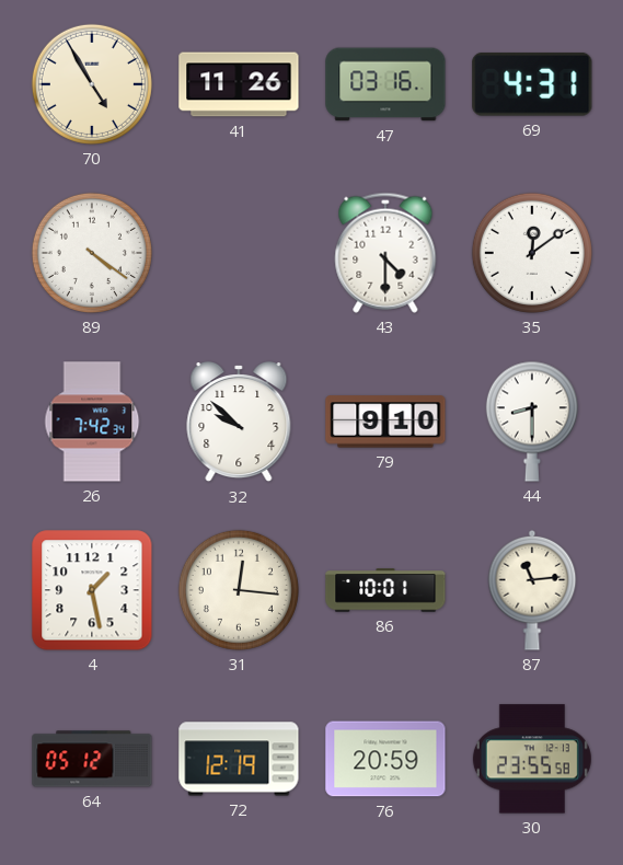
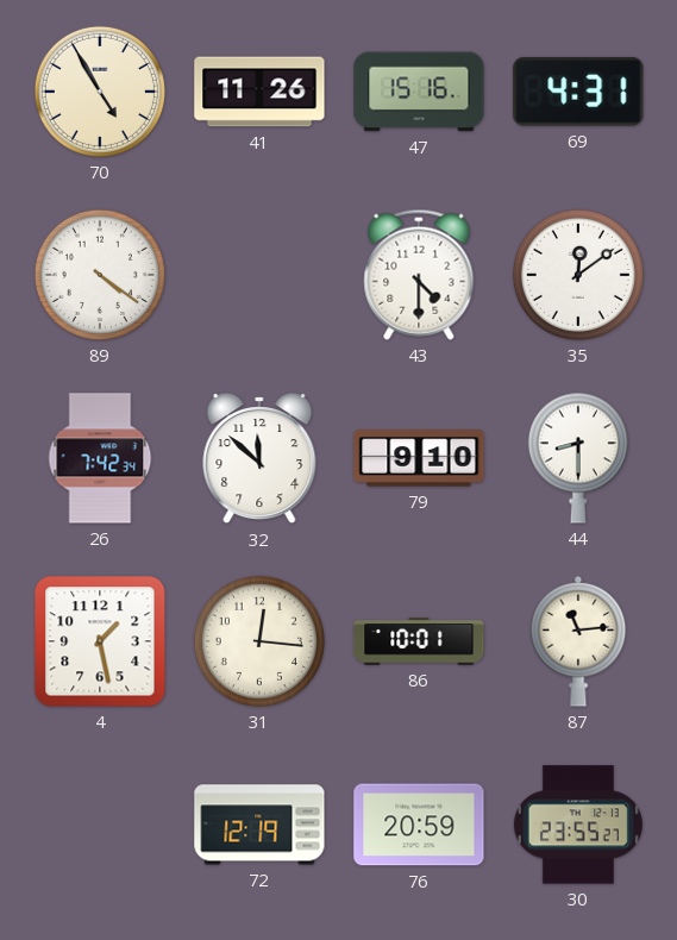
47: 03:16 -> 15:16
32: 9:52 -> 11:52
64: 05:12 -> none
30: 23:55:58 -> 23:55:27
